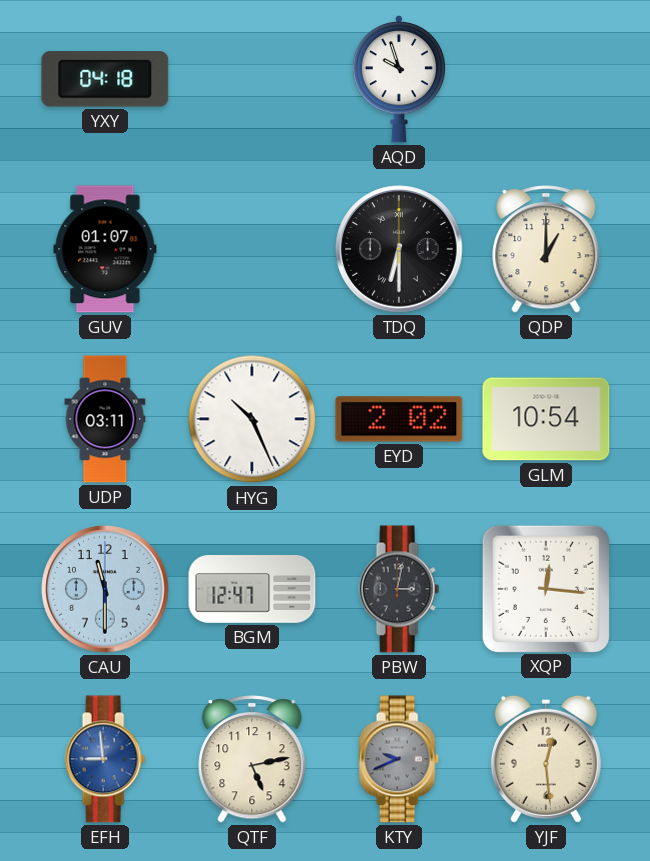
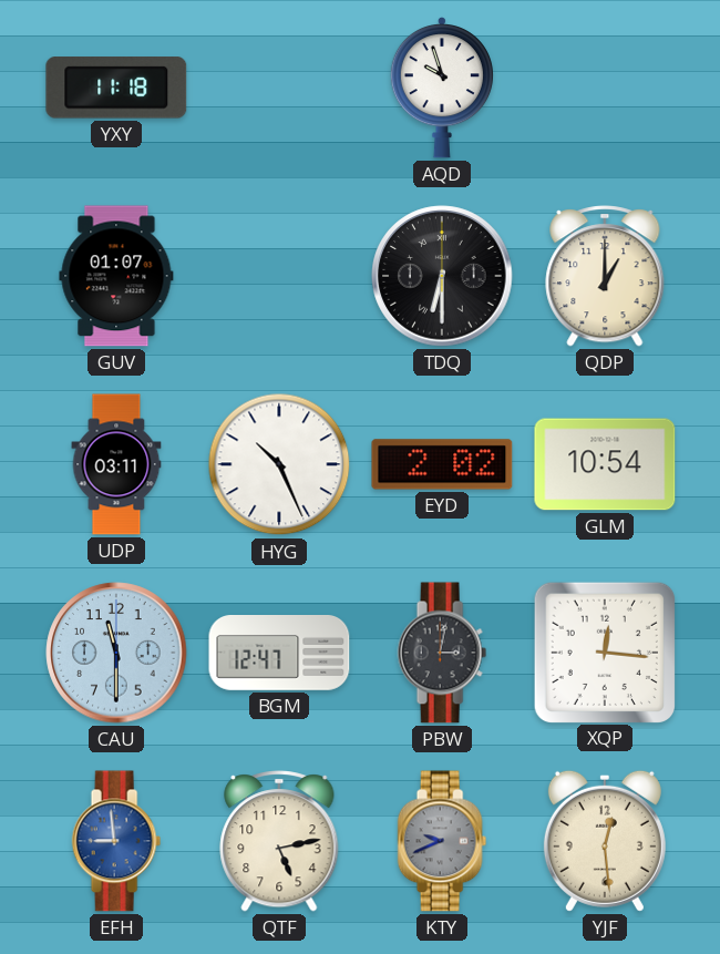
YXY: 04:18 -> 11:18
